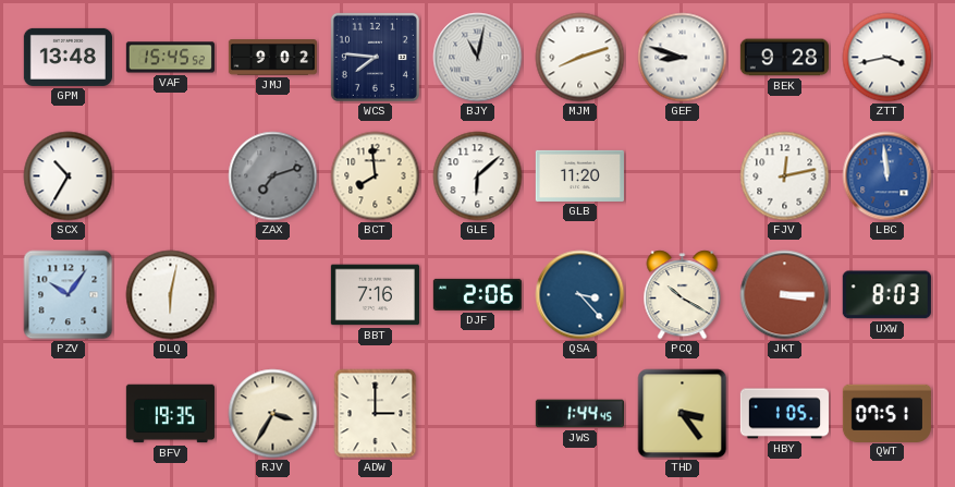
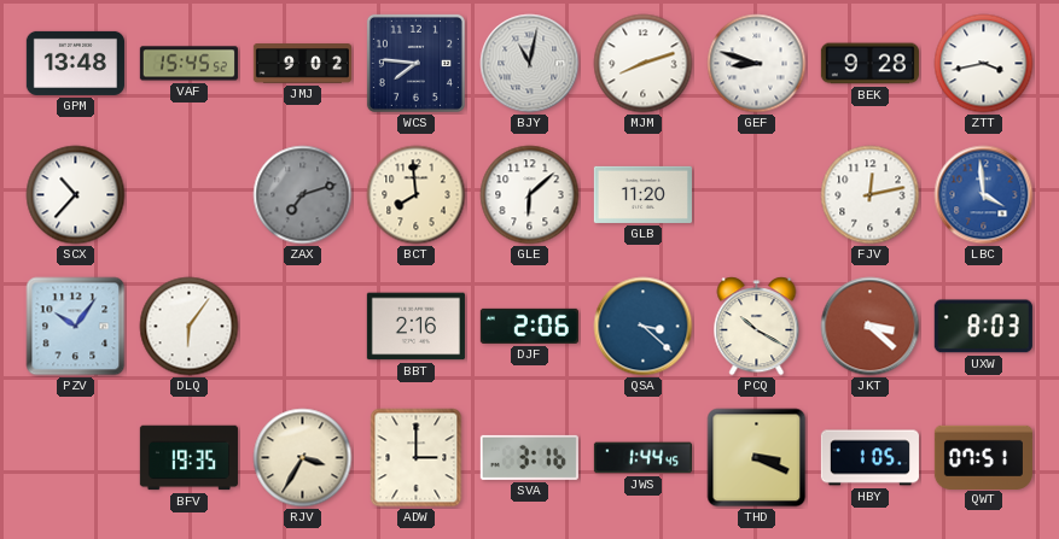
SCX: 10:35 -> 10:37
LBC: 11:59 -> 3:59
DLQ: 6:02 -> 6:06
BBT: 7:16 -> 2:16
QSA: 3:23 -> 3:22
JKT: 3:15 -> 3:22
SVA: none -> 3:16
THD: 3:24 -> 3:19
